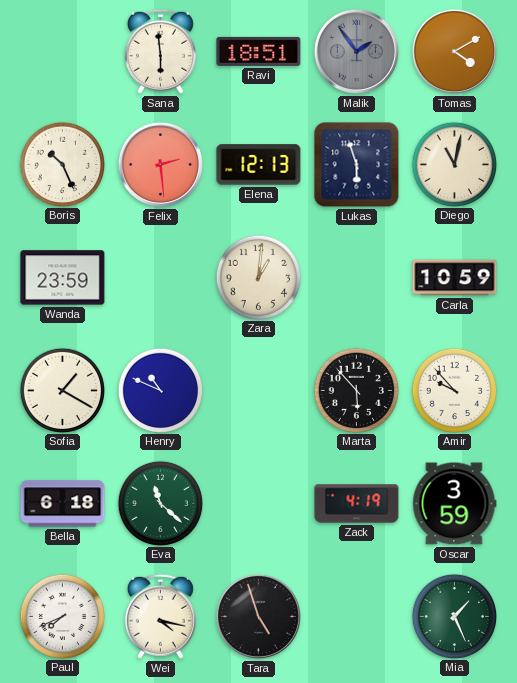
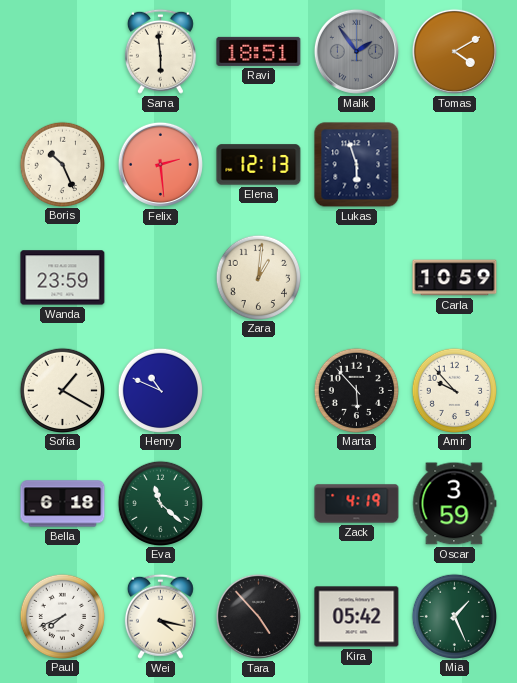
Diego: 11:02 -> none
Tara: 4:57 -> 4:53
Kira: none -> 05:42
